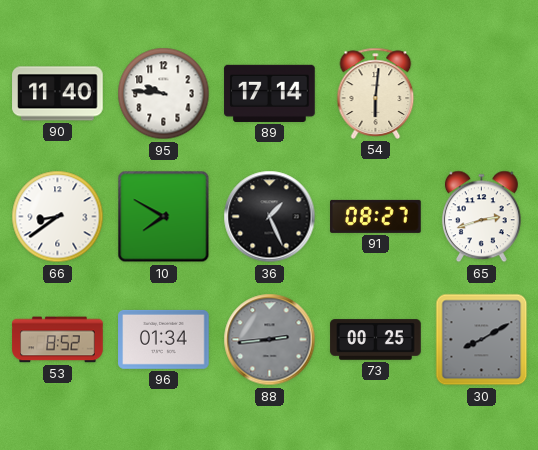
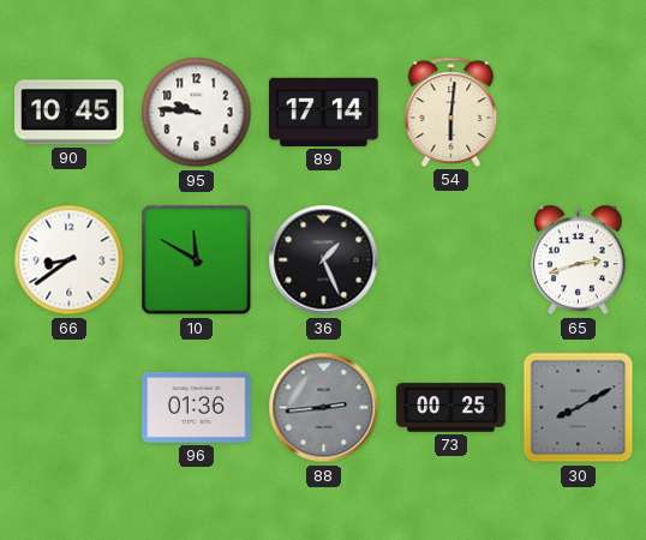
90: 11:40 -> 10:45
10: 7:50 -> 11:50
91: 08:27 -> none
53: 8:52 -> none
96: 01:34 -> 01:36
